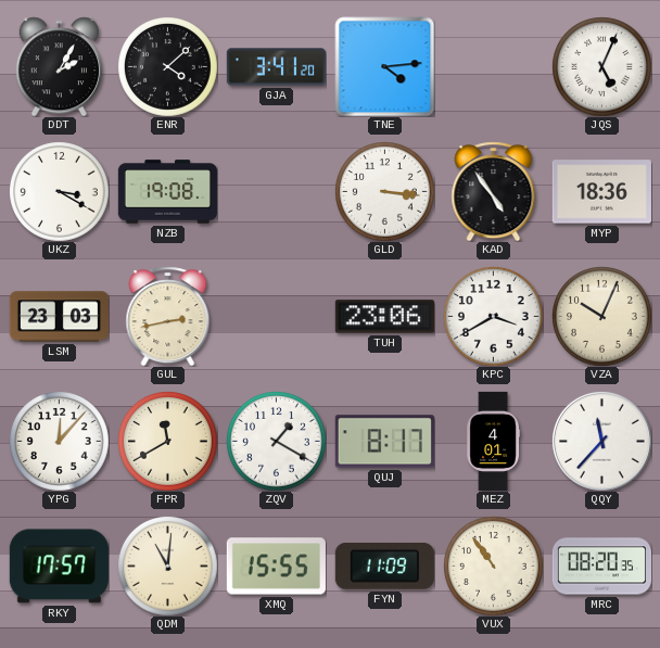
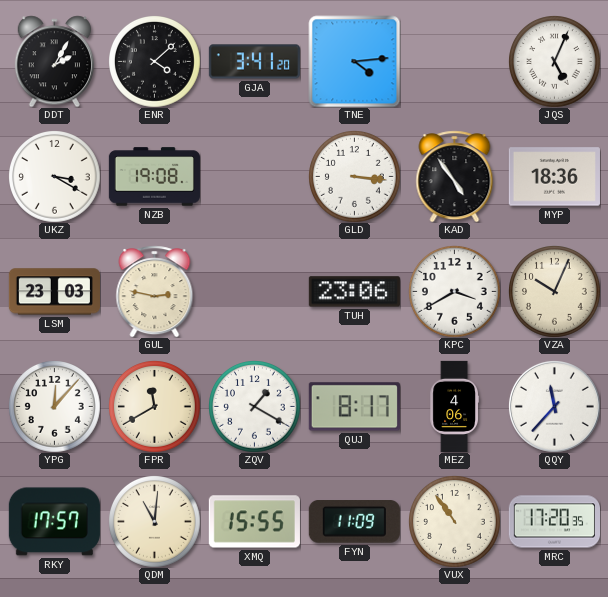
GUL: 2:43 -> 2:47
MEZ: 4:01 -> 4:06
MRC: 08:20 -> 17:20
